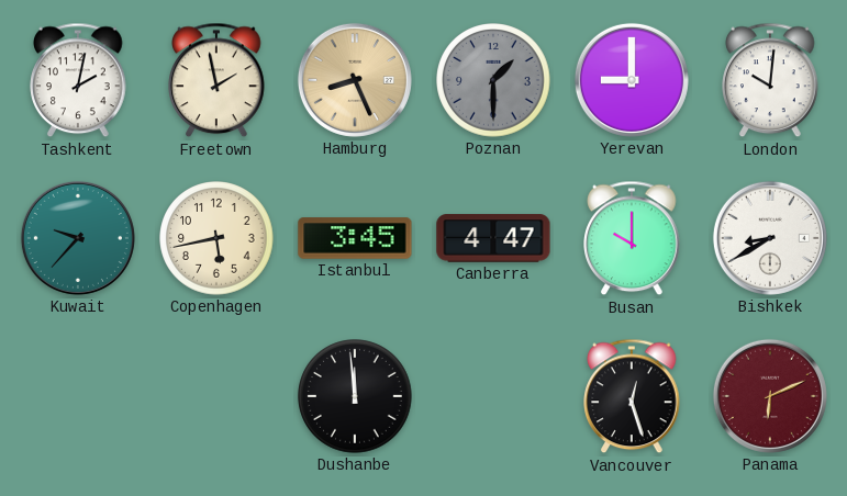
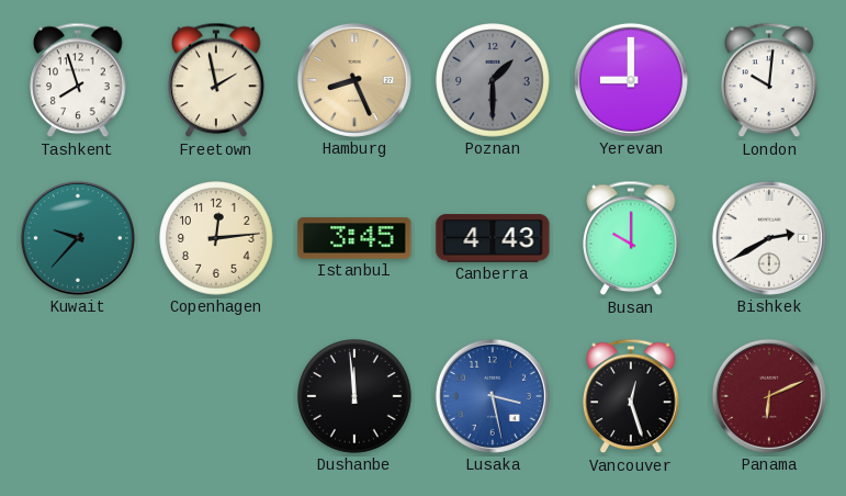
Tashkent: 2:02 -> 7:57
Copenhagen: 5:43 -> 12:14
Canberra: 4:47 -> 4:43
Bishkek: 8:40 -> 2:40
Lusaka: none -> 3:28
